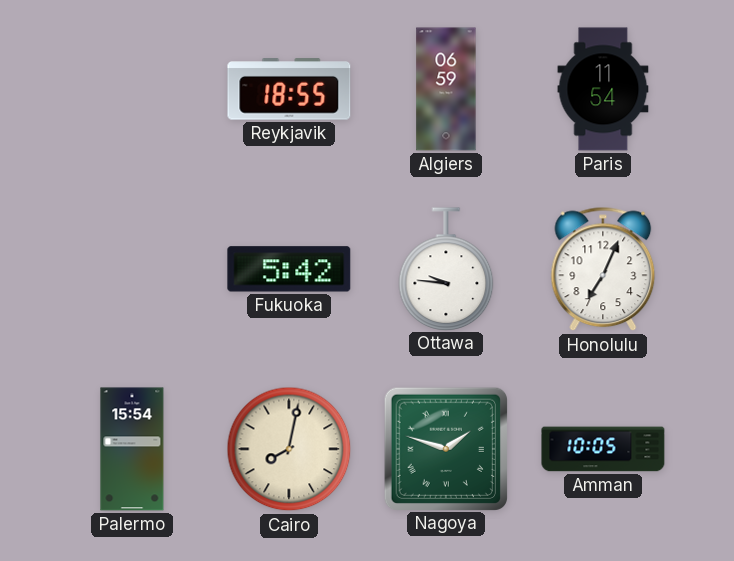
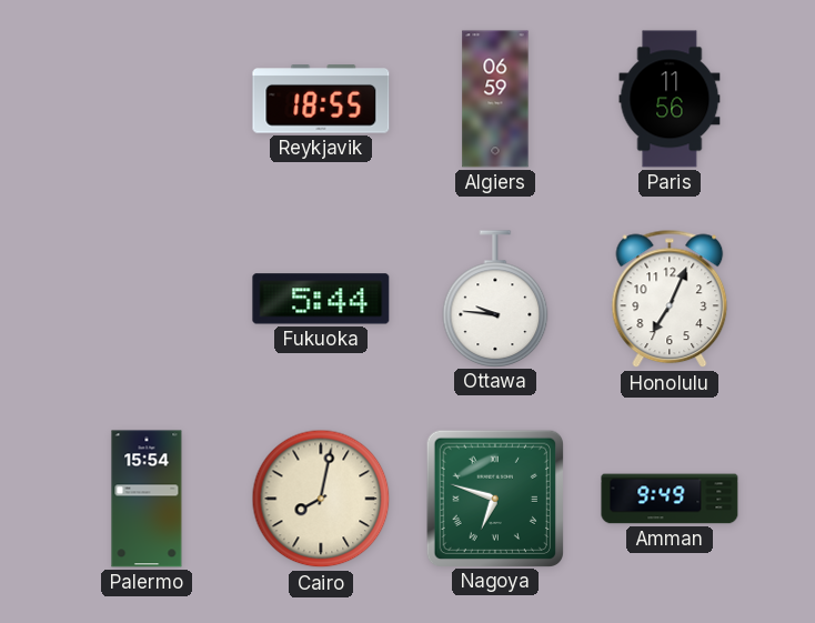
Paris: 11:54 -> 11:56
Fukuoka: 5:42 -> 5:44
Nagoya: 1:48 -> 6:48
Amman: 10:05 -> 9:49
